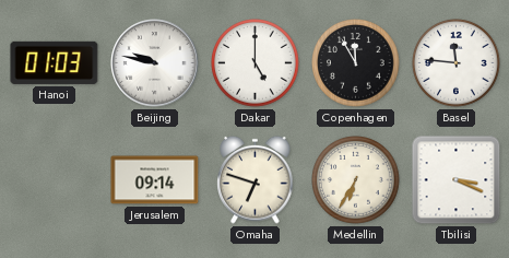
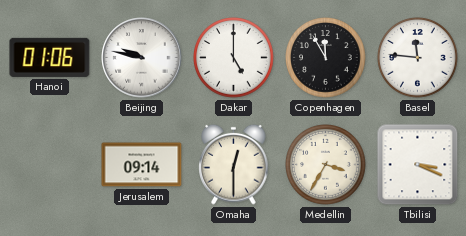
Hanoi: 01:03 -> 01:06
Omaha: 6:48 -> 12:30
Medellin: 6:35 -> 3:35
